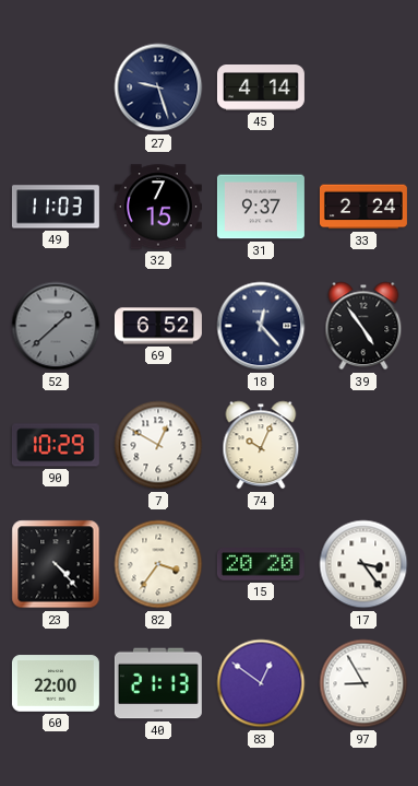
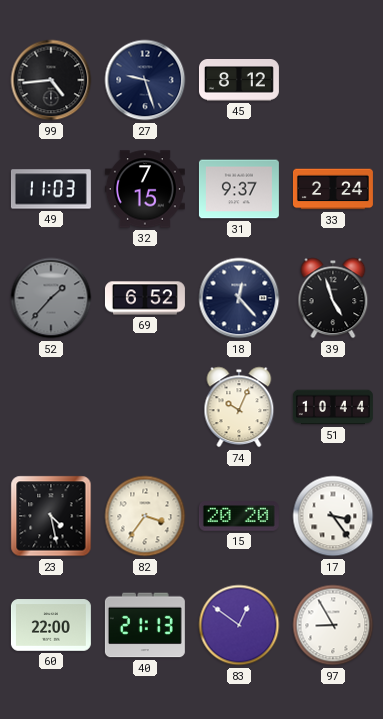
99: none -> 4:44
45: 4:14 -> 8:12
52: 1:38 -> 1:37
39: 4:54 -> 4:57
90: 10:29 -> none
7: 12:50 -> none
51: none -> 10:44
23: 4:23 -> 4:28
